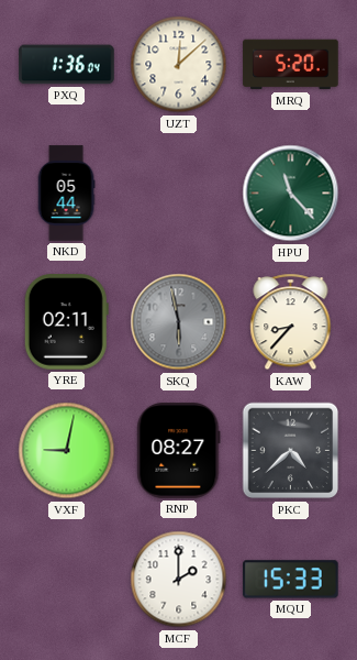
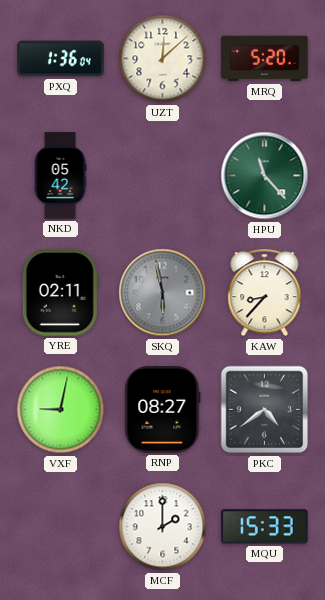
NKD: 05:44 -> 05:42
PKC: 4:38 -> 4:39
